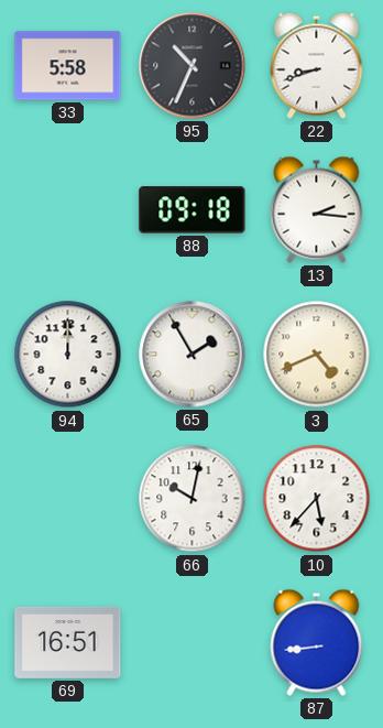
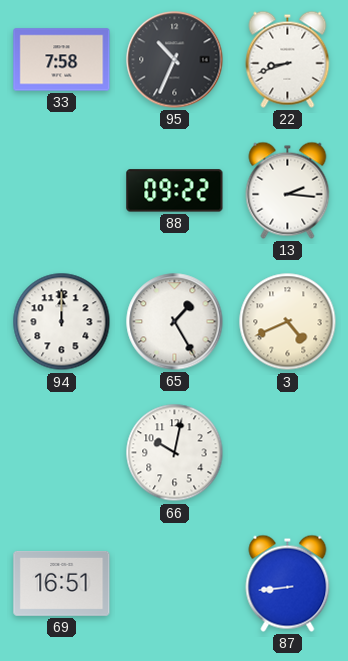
33: 5:58 -> 7:58
88: 09:18 -> 09:22
65: 1:55 -> 1:25
10: 5:37 -> none
